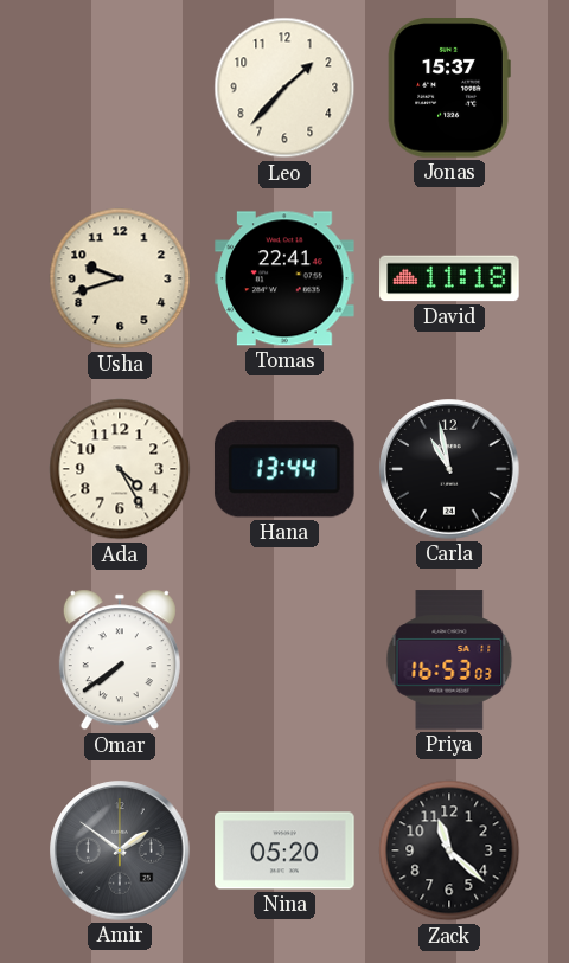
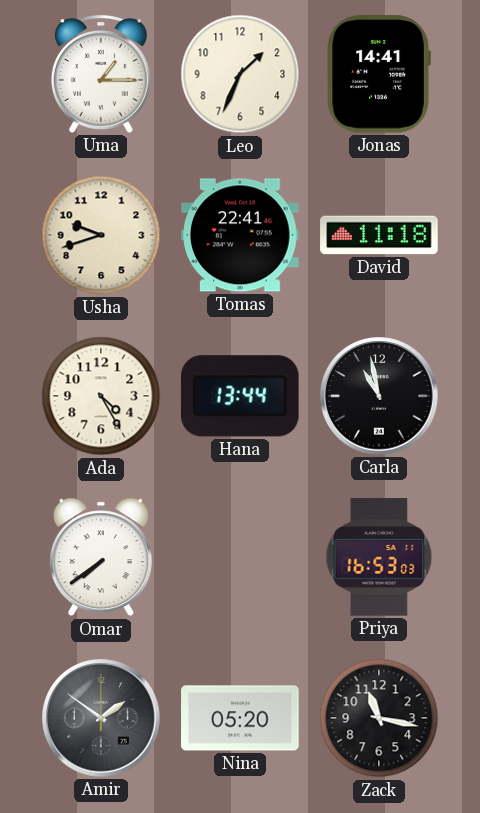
Uma: none -> 1:15
Leo: 1:37 -> 1:34
Jonas: 15:37 -> 14:41
Zack: 11:22 -> 11:17
